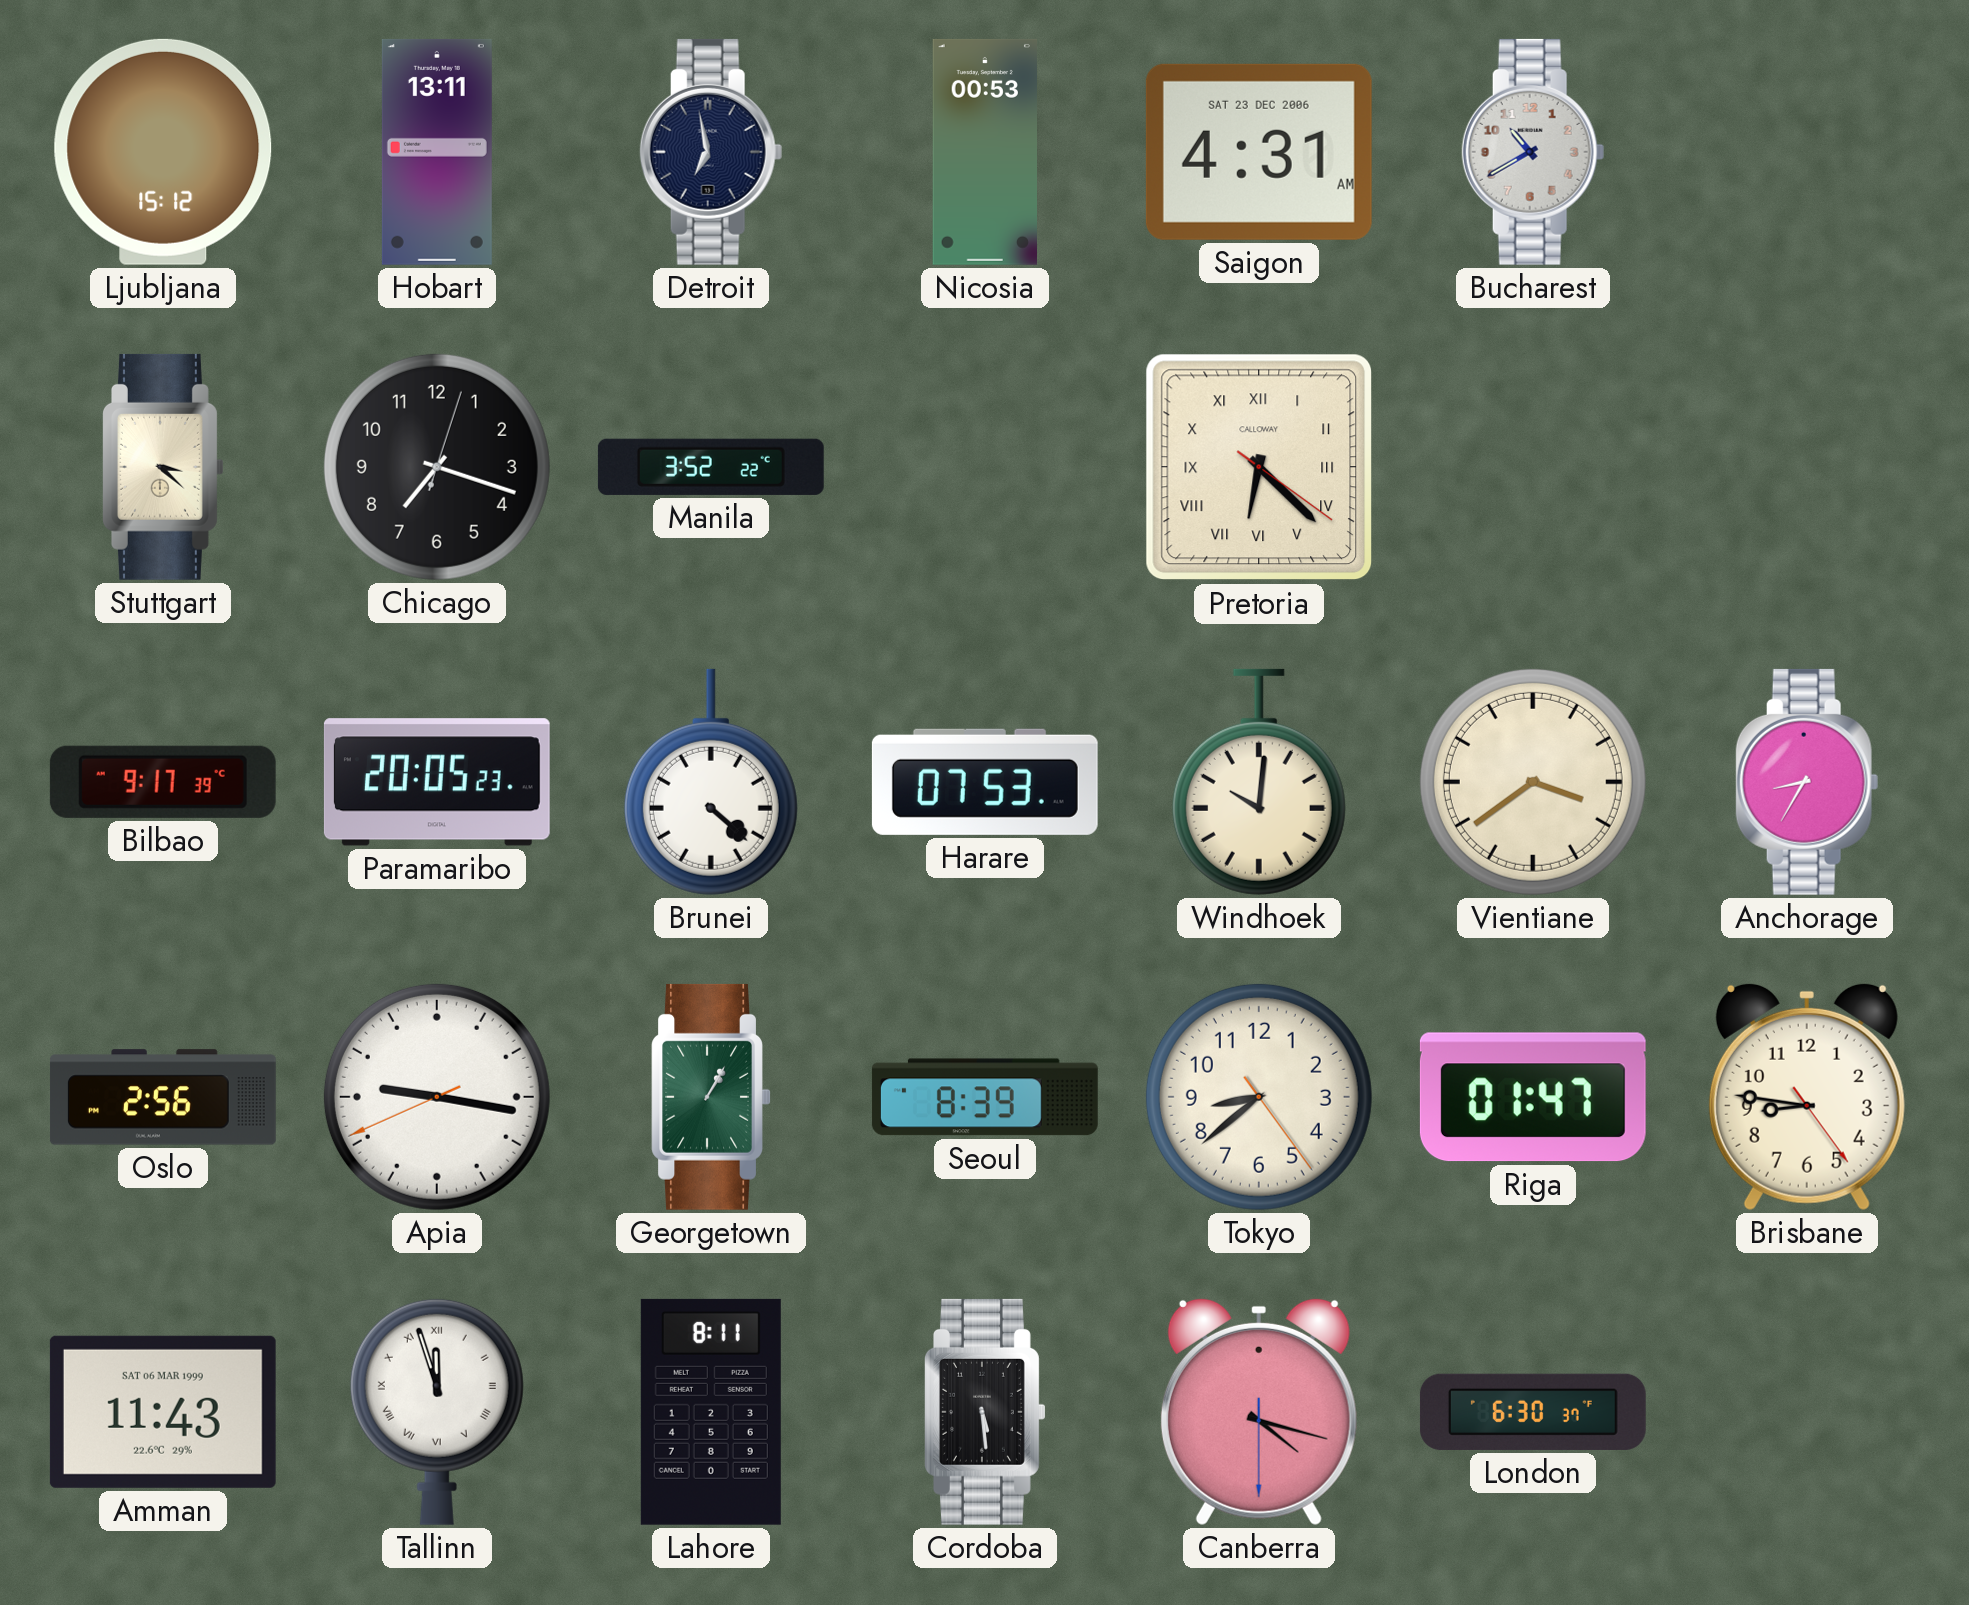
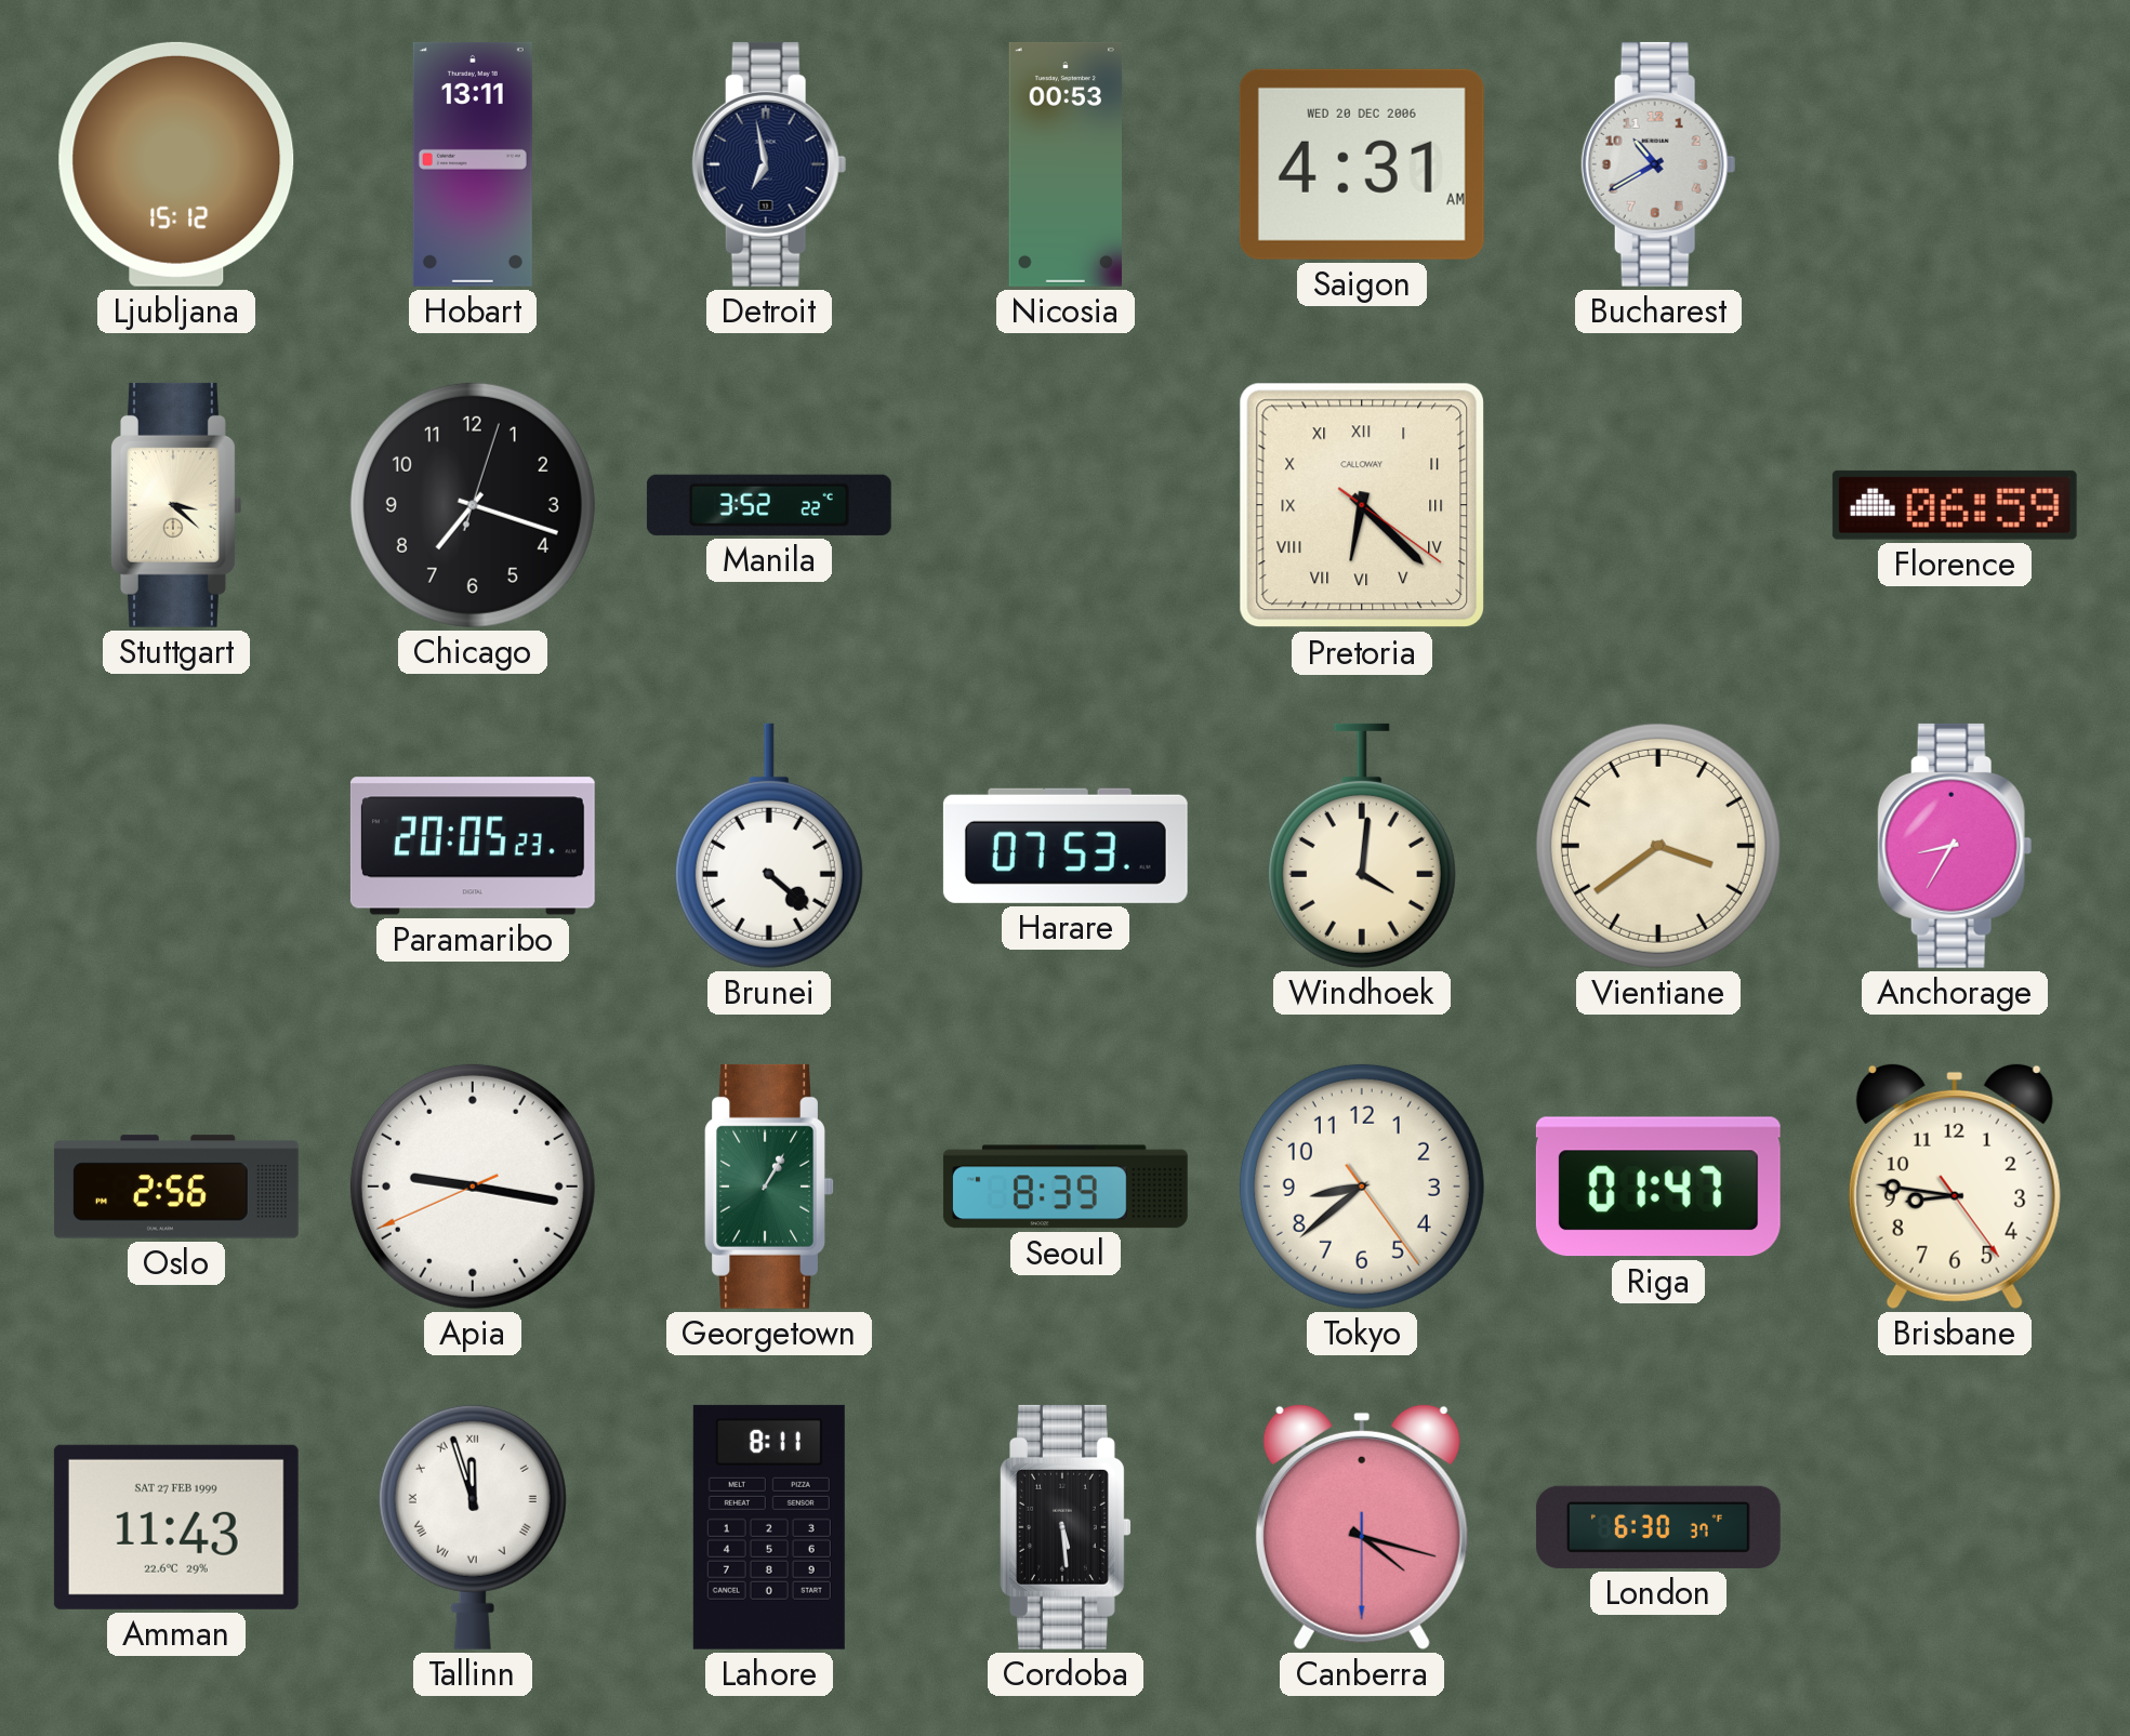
Saigon date: SAT 23 DEC 2006 -> WED 20 DEC 2006
Florence: none -> 06:59
Bilbao: 9:17 -> none
Windhoek: 10:01 -> 4:01
Amman date: SAT 06 MAR 1999 -> SAT 27 FEB 1999
